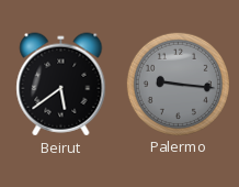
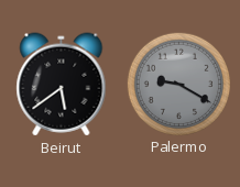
Palermo: 9:16 -> 9:20
